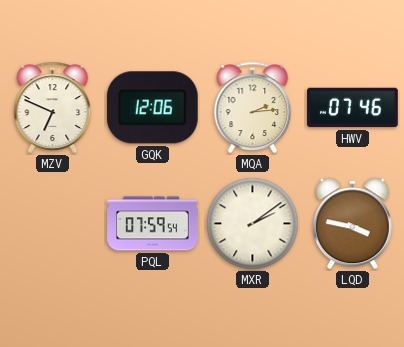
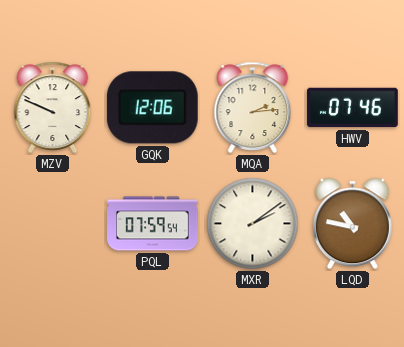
MZV: 6:49 -> 9:49
LQD: 3:47 -> 10:47
